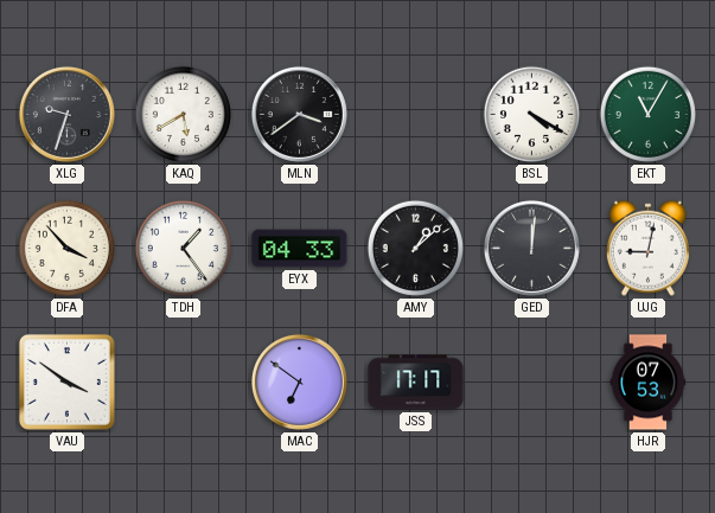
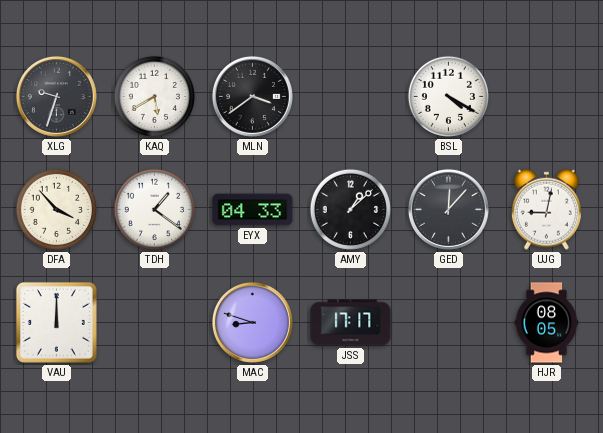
EKT: 11:05 -> none
TDH: 1:24 -> 1:21
GED: 12:01 -> 12:07
VAU: 3:51 -> 12:00
MAC: 6:51 -> 8:48
HJR: 07:53 -> 08:05
